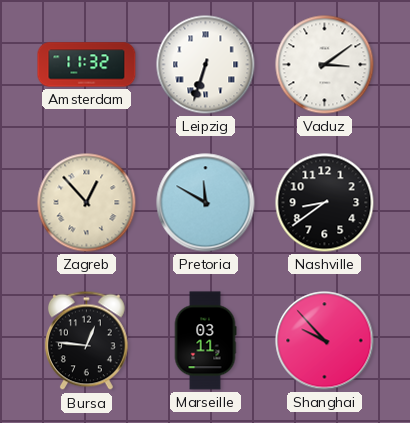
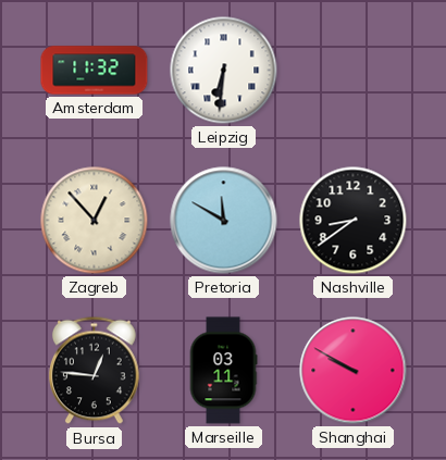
Leipzig: 6:33 -> 6:31
Vaduz: 3:09 -> none
Shanghai: 9:53 -> 9:50
